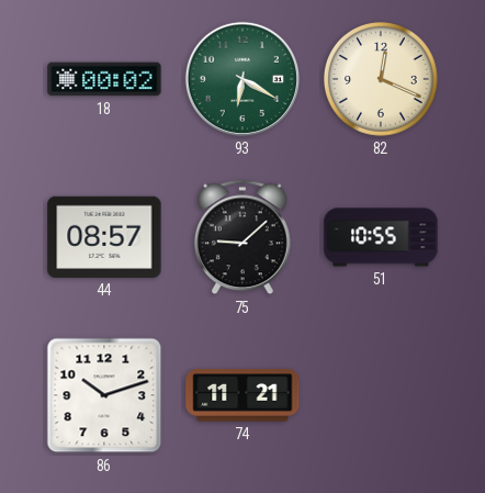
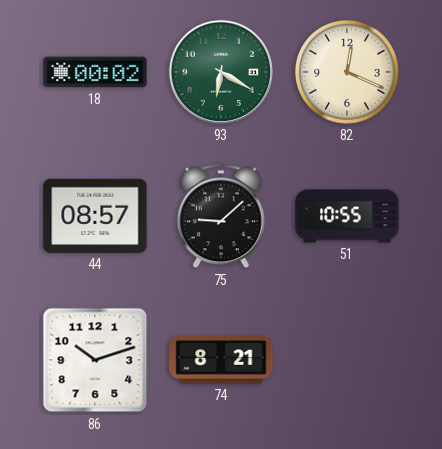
74: 11:21 -> 8:21
